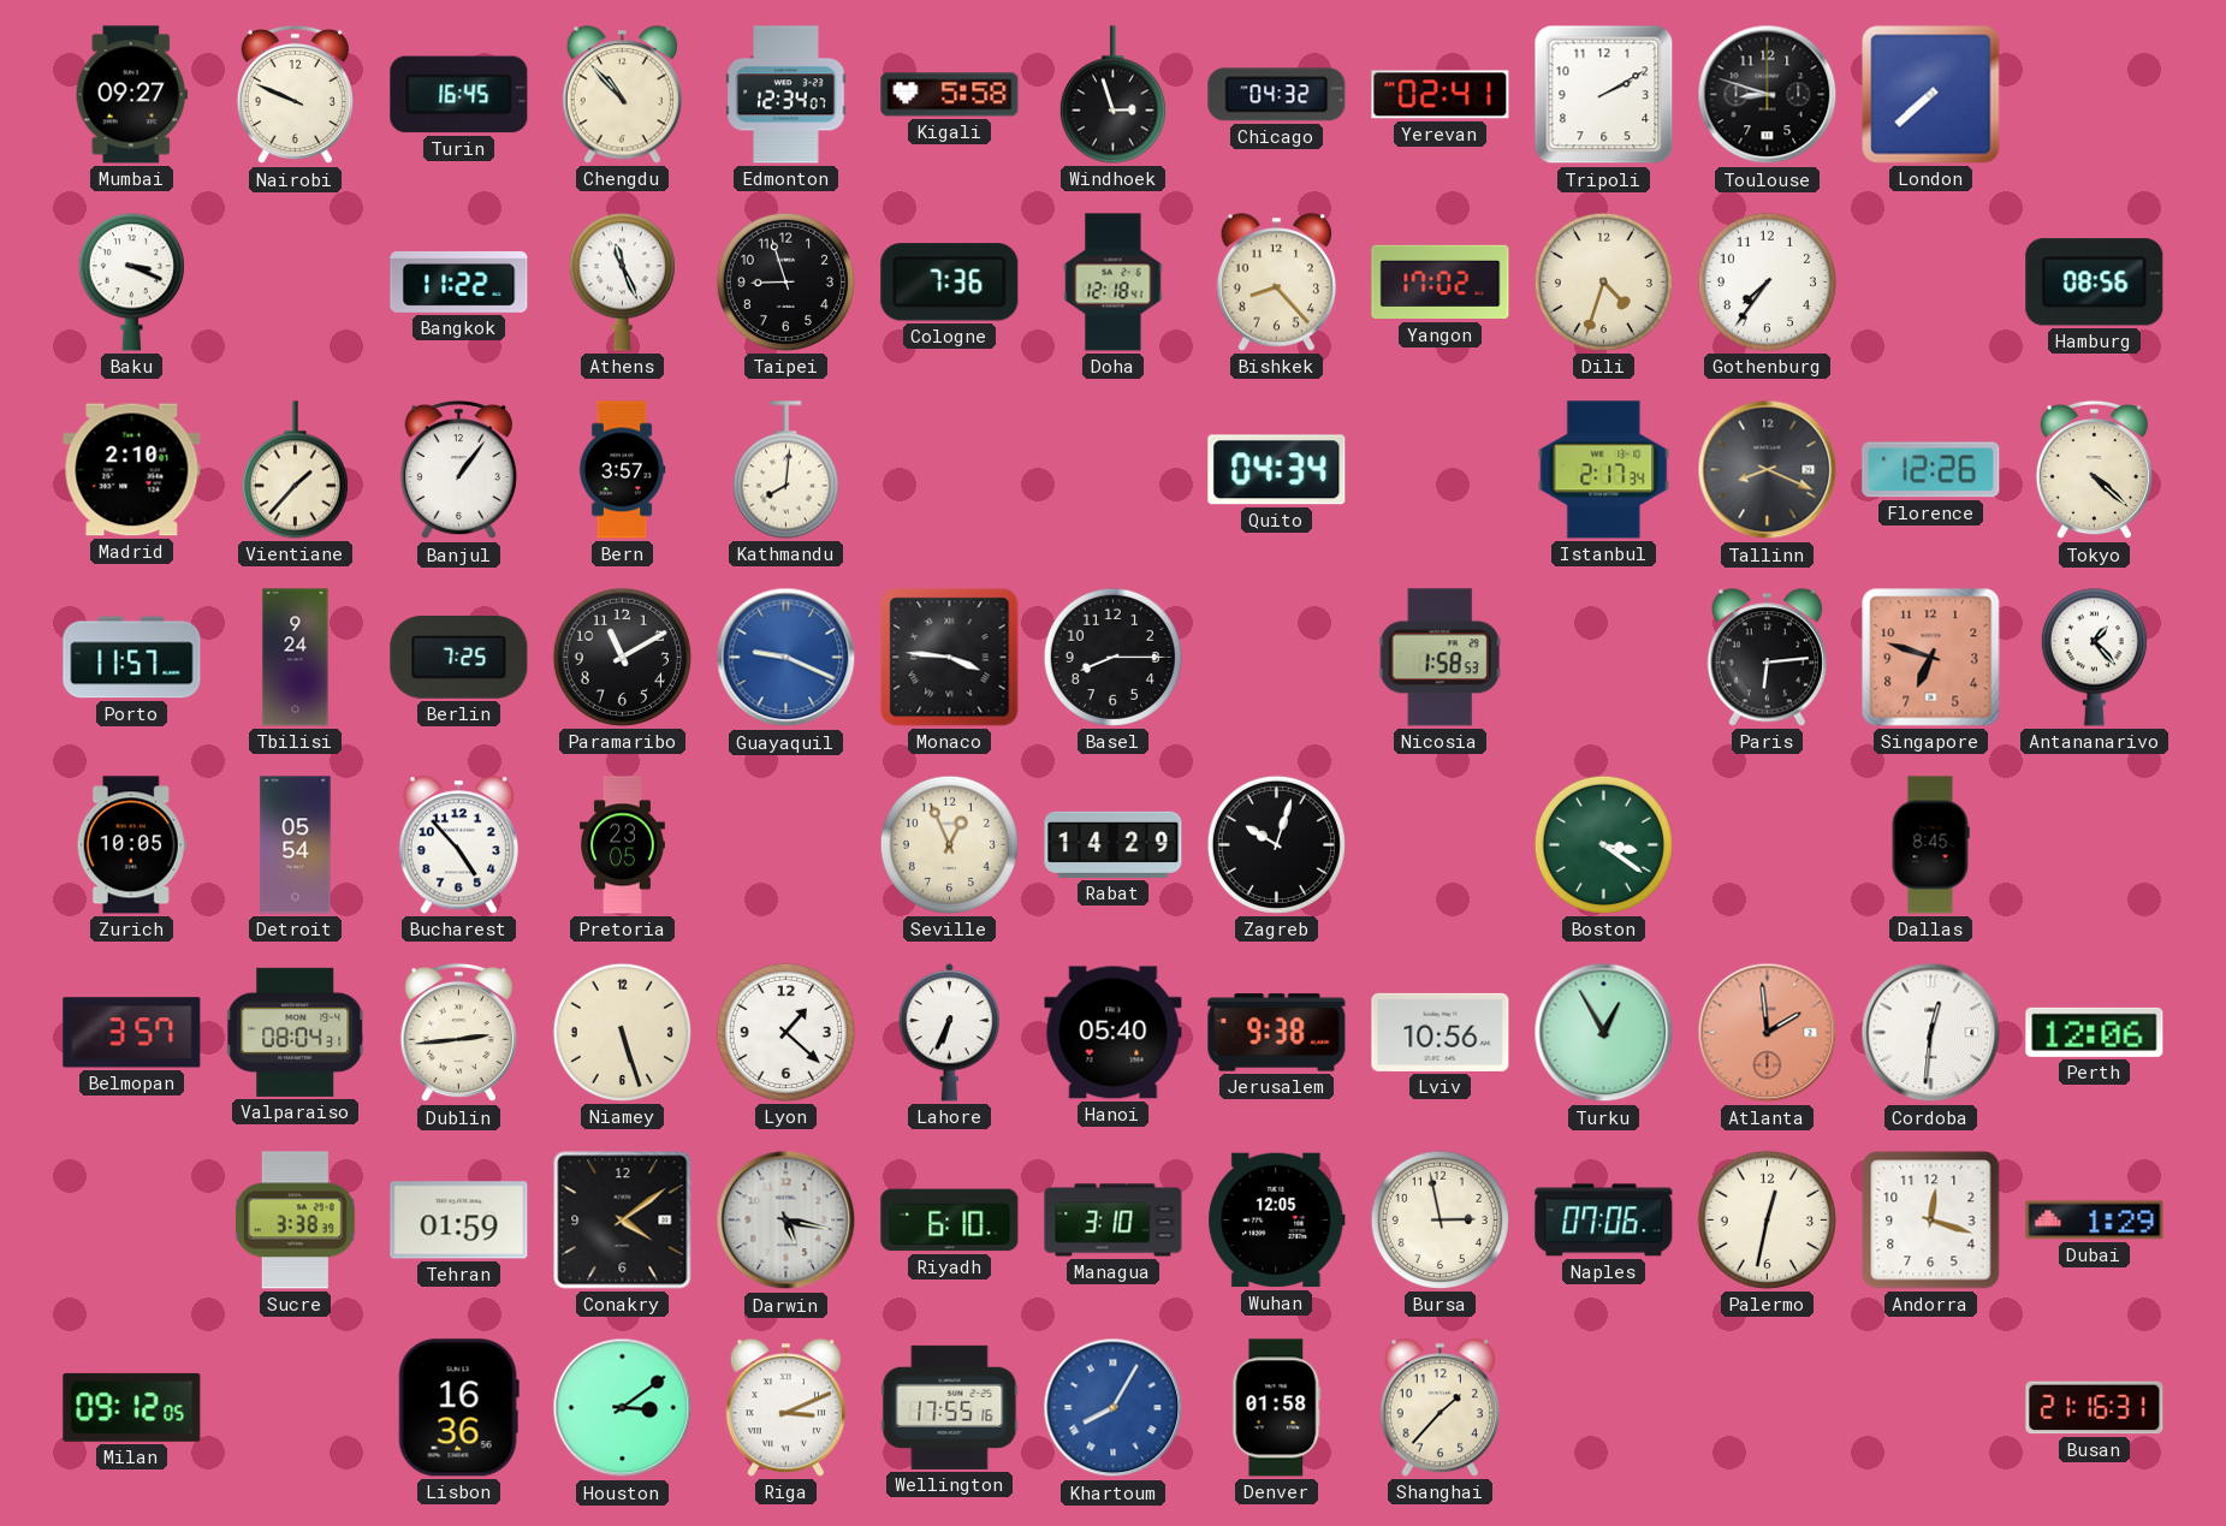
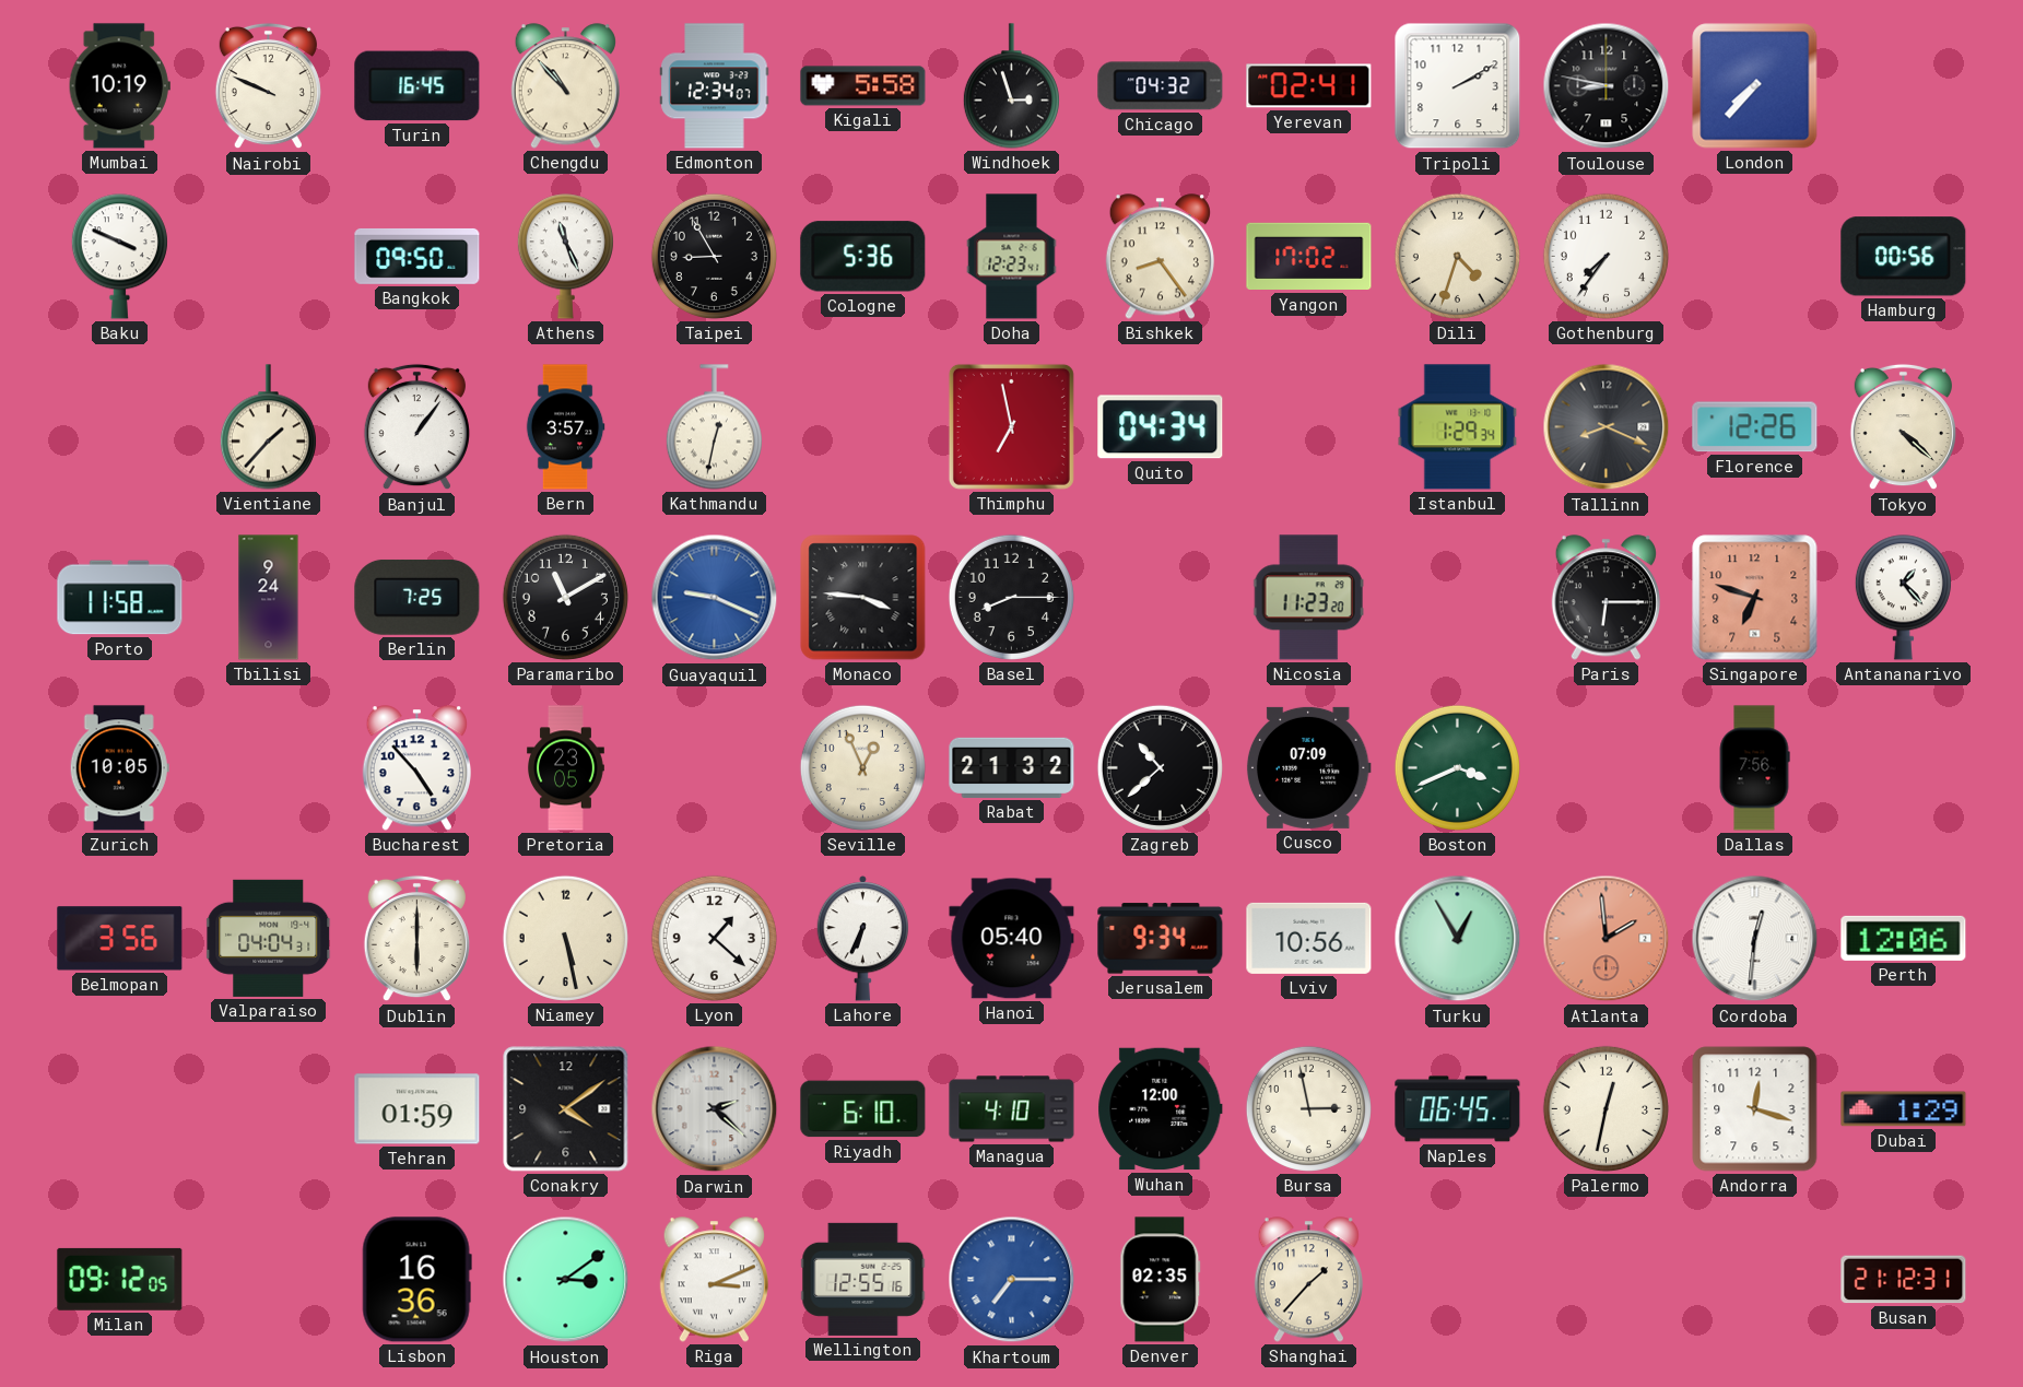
Mumbai: 09:27 -> 10:19
Toulouse: 8:48 -> 8:47
London: 7:38 -> 7:37
Baku: 3:19 -> 3:49
Bangkok: 11:22 -> 09:50
Taipei: 8:57 -> 8:55
Cologne: 7:36 -> 5:36
Doha: 12:18 -> 12:23
Bishkek: 8:23 -> 8:24
Hamburg: 08:56 -> 00:56
Madrid: 2:10 -> none
Kathmandu: 8:01 -> 12:32
Thimphu: none -> 6:58
Istanbul: 2:17 -> 1:29
Porto: 11:57 -> 11:58
Nicosia: 1:58 -> 11:23
Paris: 6:14 -> 6:15
Detroit: 05:54 -> none
Rabat: 14:29 -> 21:32
Zagreb: 10:03 -> 10:38
Cusco: none -> 07:09
Boston: 3:21 -> 3:41
Dallas: 8:45 -> 7:56
Belmopan: 3:57 -> 3:56
Valparaiso: 08:04 -> 04:04
Dublin: 2:44 -> 6:00
Niamey: 5:27 -> 5:28
Jerusalem: 9:38 -> 9:34
Sucre: 3:38 -> none
Darwin: 5:17 -> 2:22
Managua: 3:10 -> 4:10
Wuhan: 12:05 -> 12:00
Naples: 07:06 -> 06:45
Wellington: 17:55 -> 12:55
Khartoum: 8:05 -> 7:15
Denver: 01:58 -> 02:35
Busan: 21:16 -> 21:12
